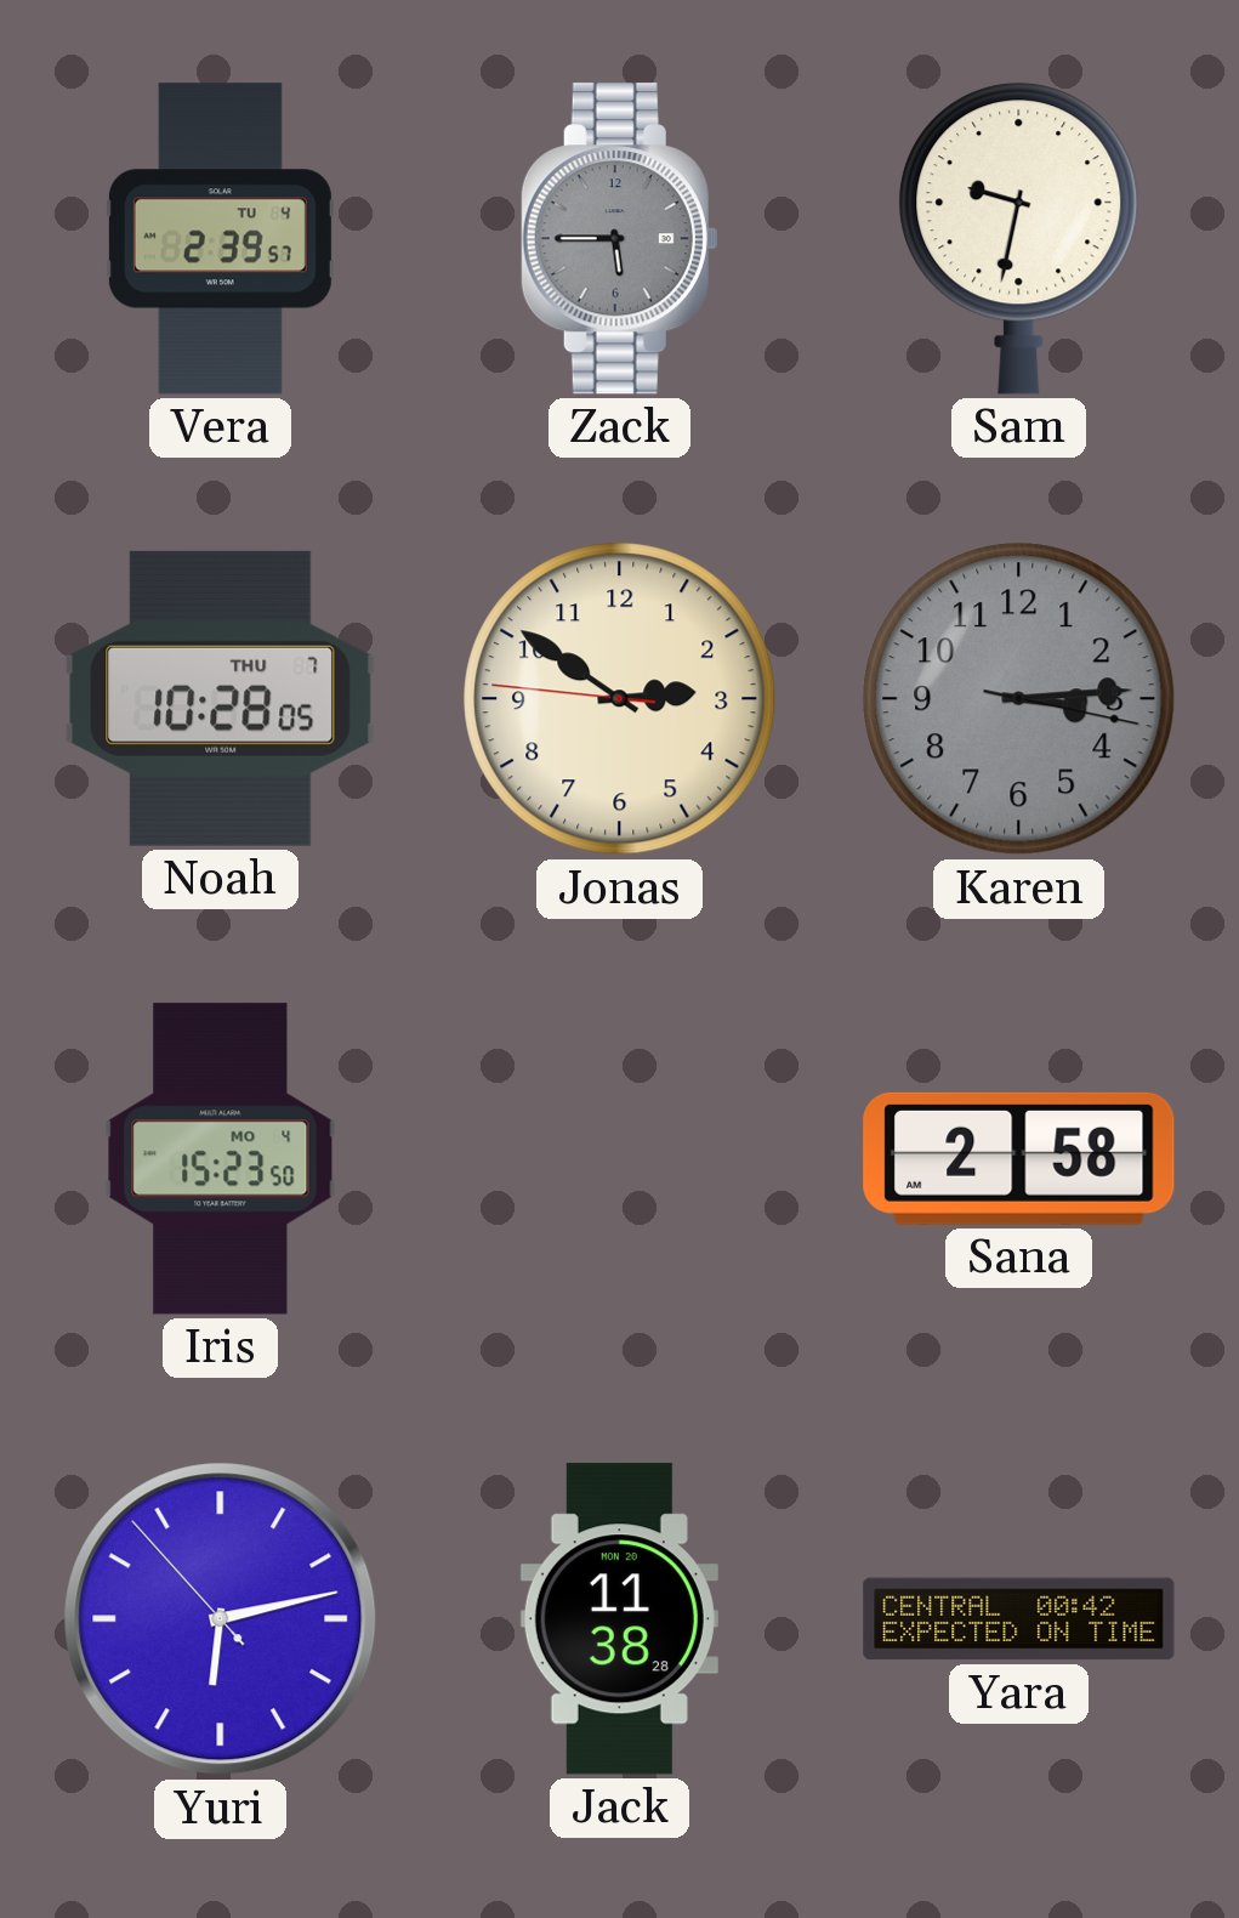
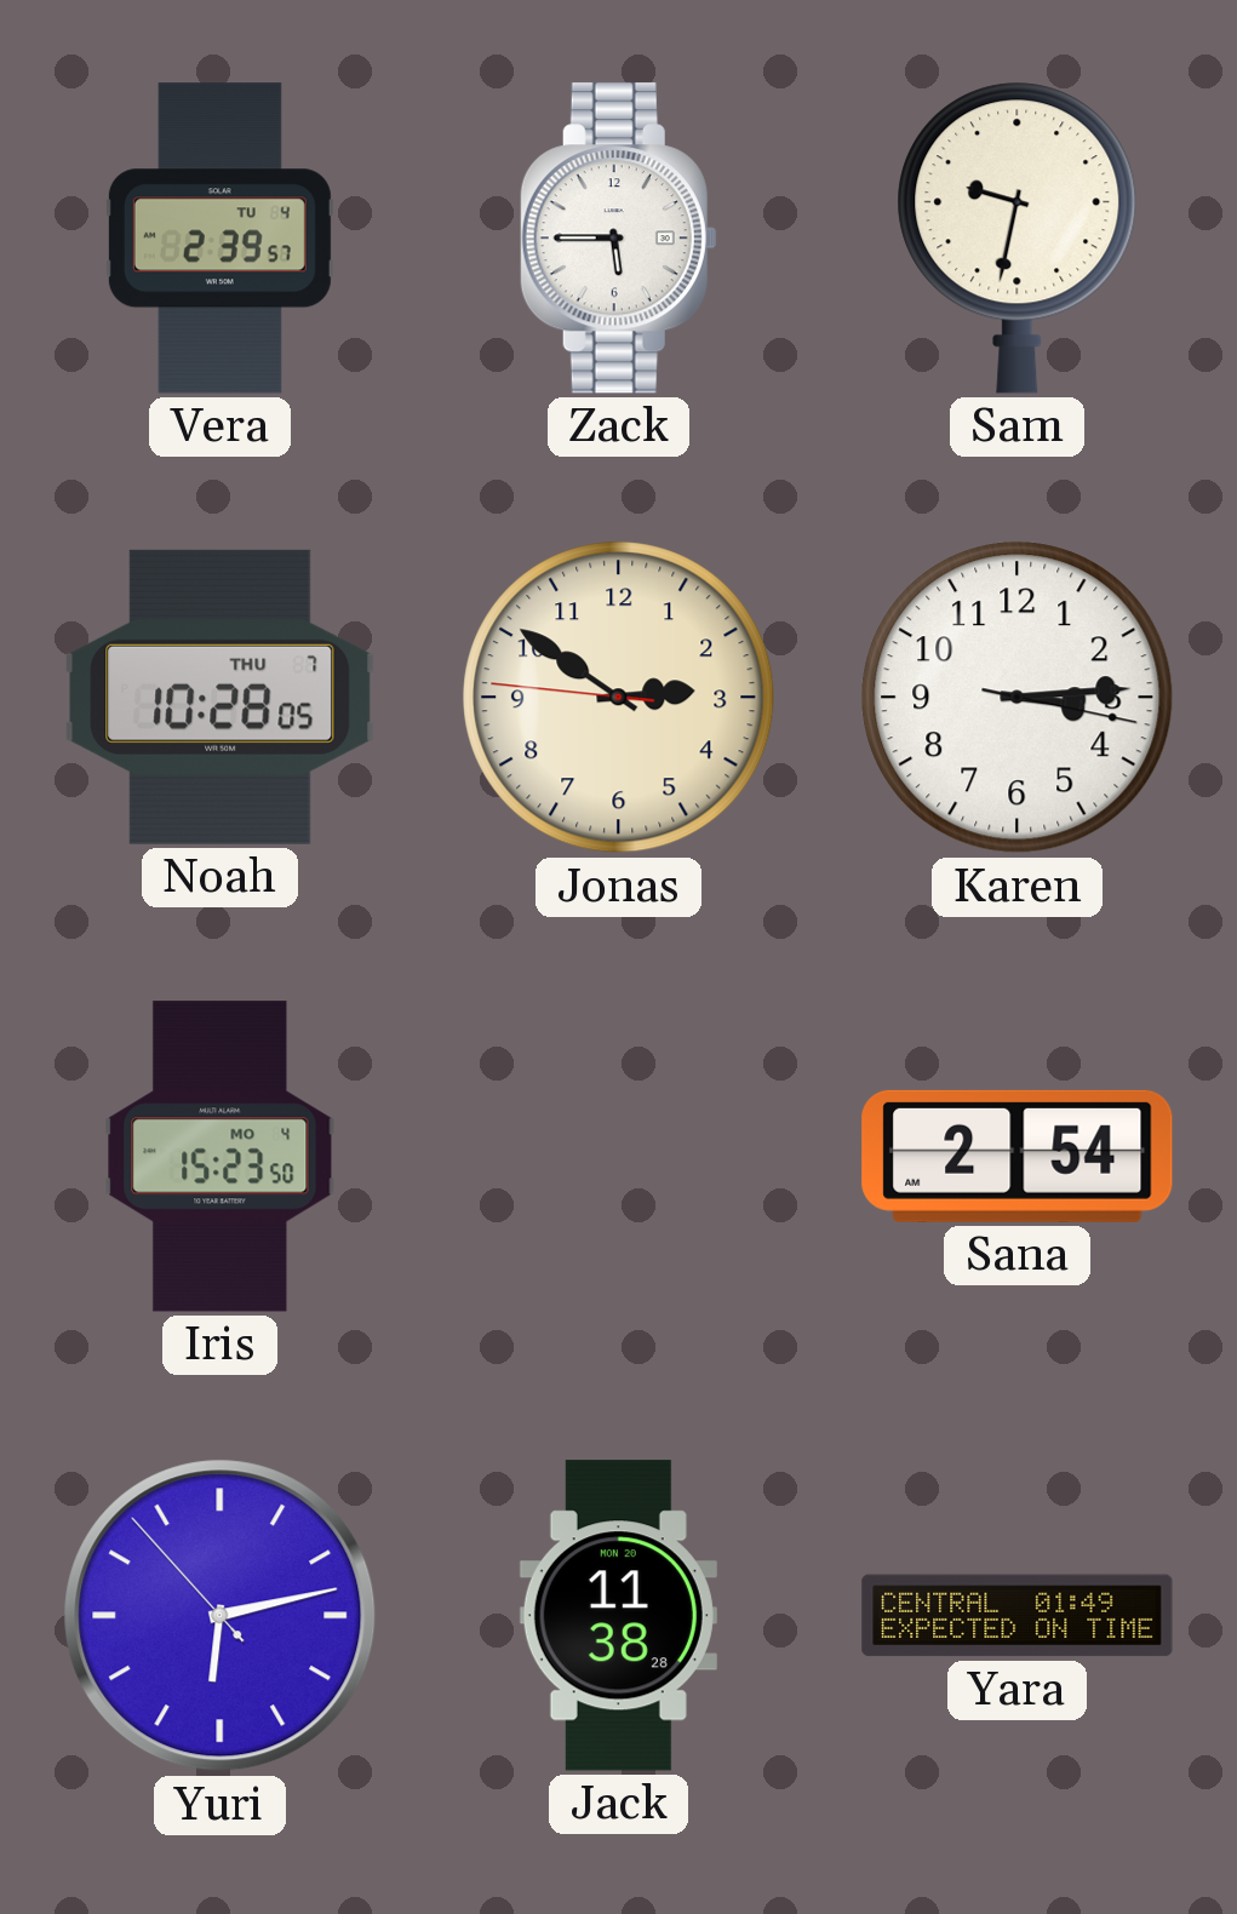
Zack dial: grey -> white
Karen dial: grey -> white
Sana: 2:58 -> 2:54
Yara: 00:42 -> 01:49
